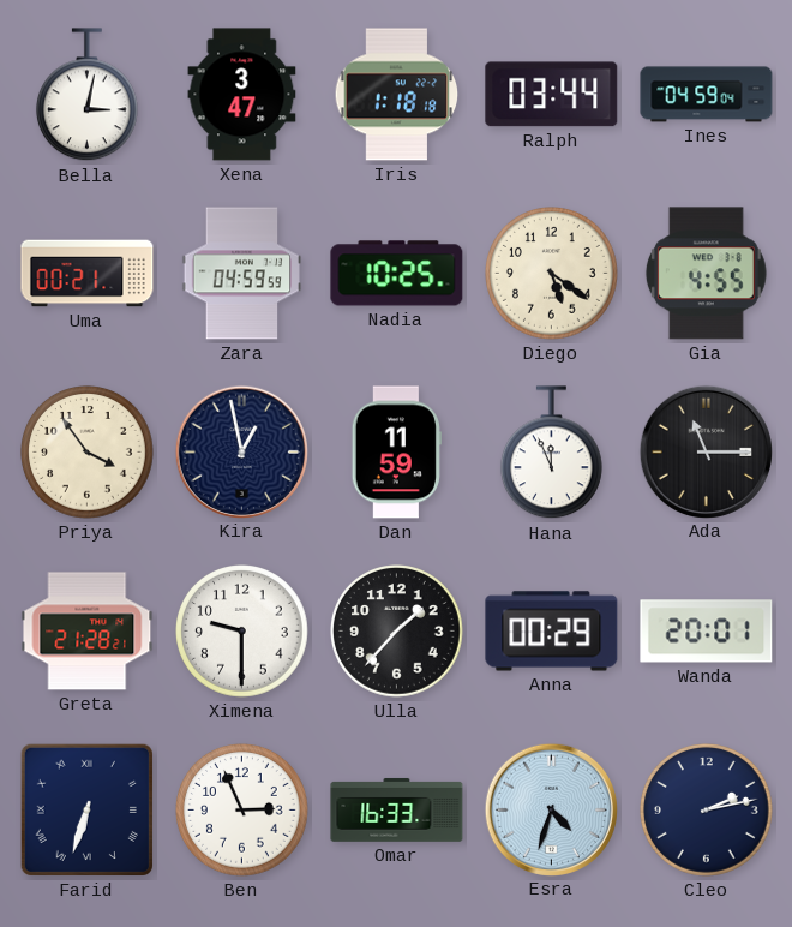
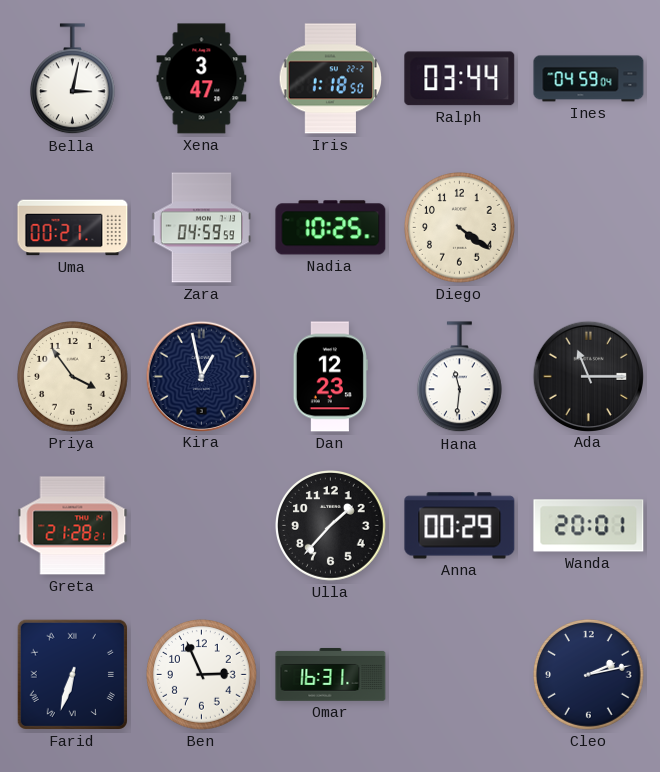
Iris: 1:18:18 -> 1:18:50
Diego: 5:21 -> 4:21
Gia: 4:55 -> none
Dan: 11:59 -> 12:23
Hana: 11:56 -> 11:31
Ximena: 9:30 -> none
Omar: 16:33 -> 16:31
Esra: 4:33 -> none
